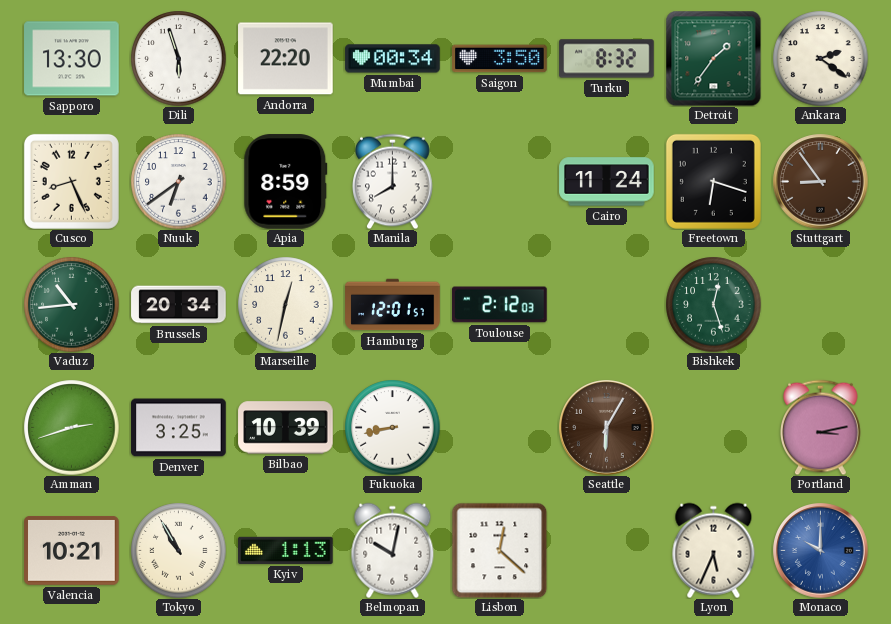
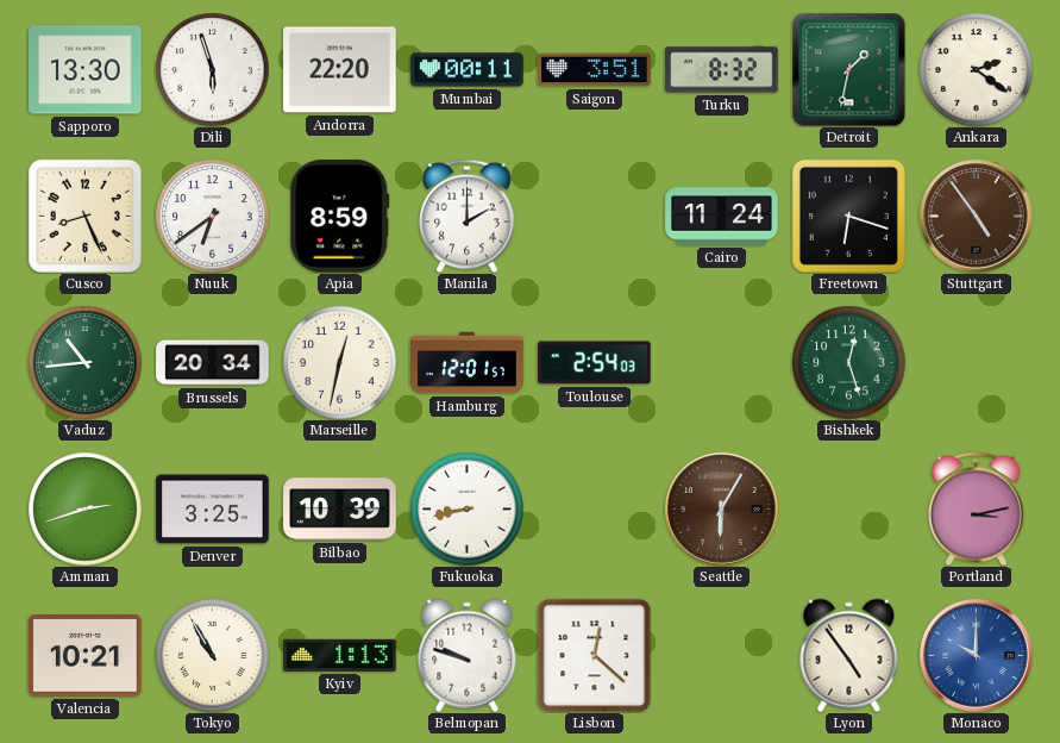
Mumbai: 00:34 -> 00:11
Saigon: 3:50 -> 3:51
Detroit: 1:36 -> 1:32
Manila: 8:00 -> 2:00
Stuttgart: 8:54 -> 4:54
Toulouse: 2:12 -> 2:54
Belmopan: 10:02 -> 9:48
Lyon: 5:34 -> 4:54
